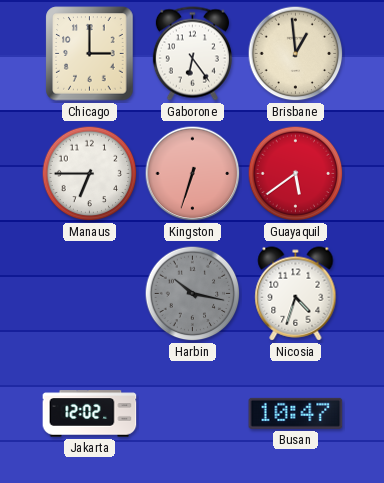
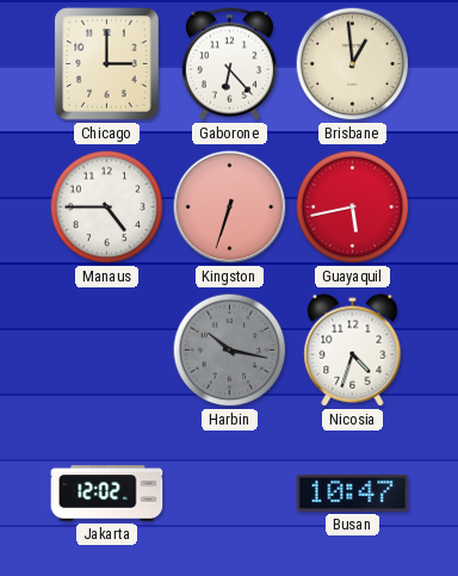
Gaborone: 6:24 -> 6:23
Manaus: 6:45 -> 4:45
Guayaquil: 5:39 -> 5:43
